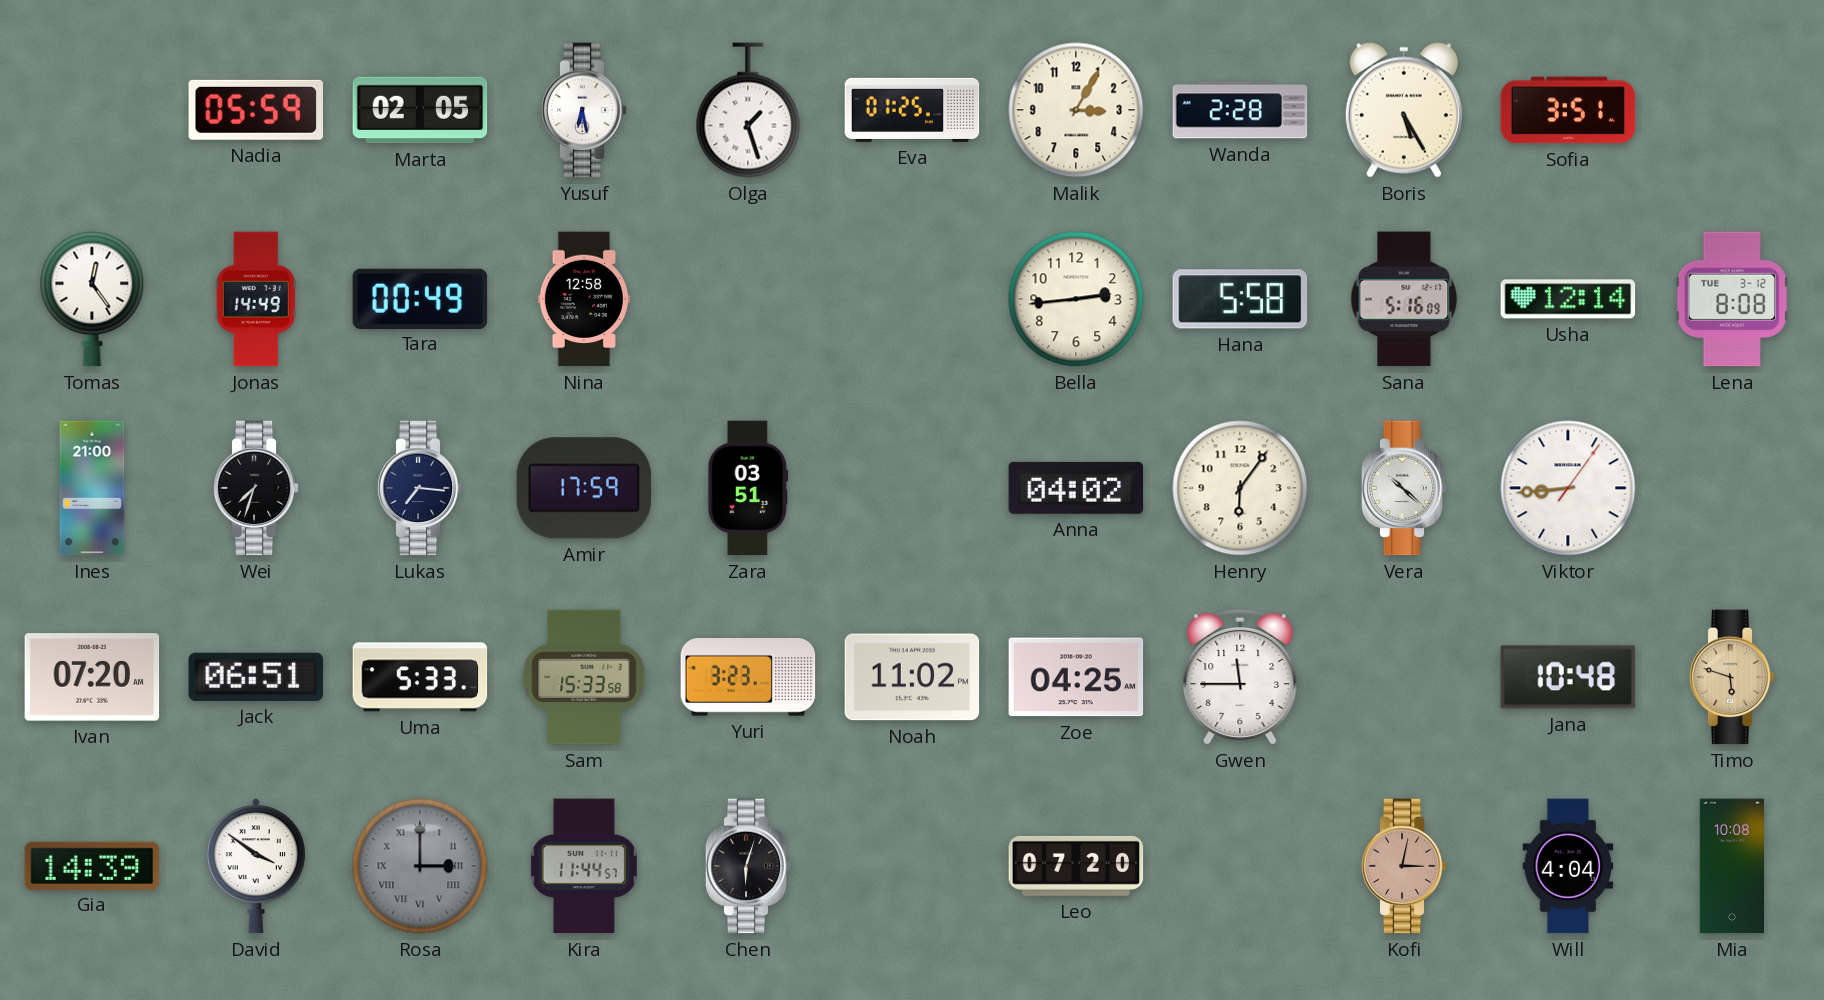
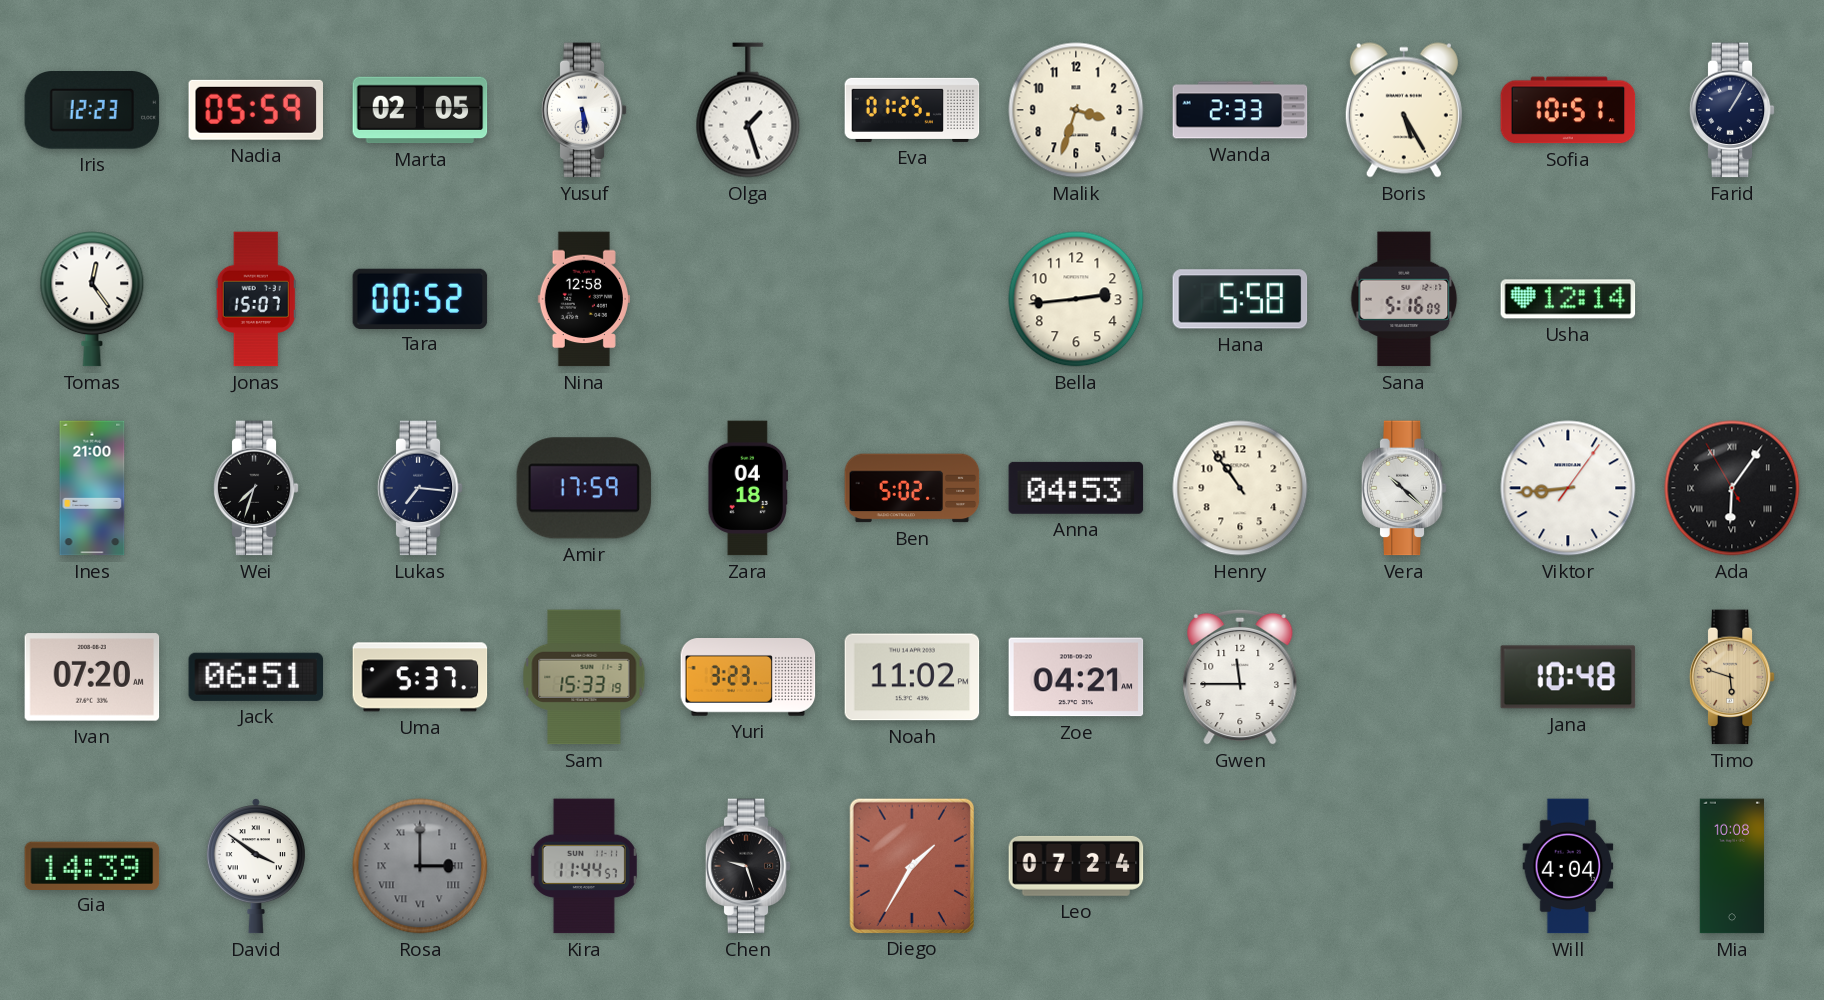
Iris: none -> 12:23
Yusuf: 6:28 -> 5:29
Malik: 3:05 -> 3:33
Wanda: 2:28 -> 2:33
Sofia: 3:51 -> 10:51
Farid: none -> 1:05
Jonas: 14:49 -> 15:07
Tara: 00:49 -> 00:52
Lena: 8:08 -> none
Zara: 03:51 -> 04:18
Ben: none -> 5:02
Anna: 04:02 -> 04:53
Henry: 6:06 -> 10:54
Ada: none -> 6:05
Uma: 5:33 -> 5:37
Sam: 15:33:58 -> 15:33:19
Zoe: 04:25 -> 04:21
Chen: 6:03 -> 9:27
Diego: none -> 1:35
Leo: 07:20 -> 07:24
Kofi: 3:02 -> none
